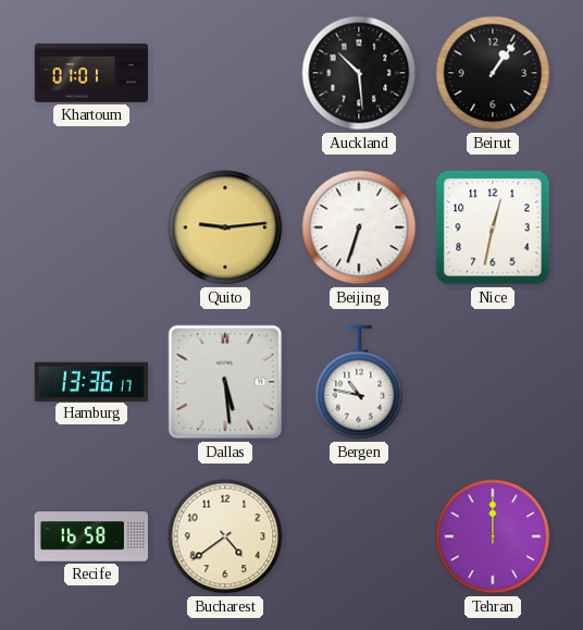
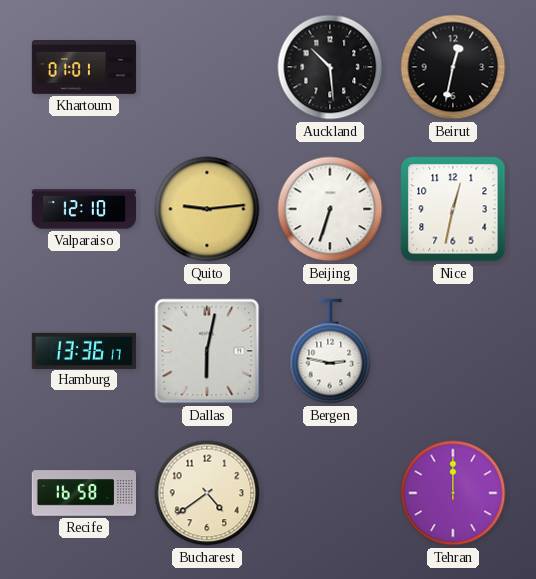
Beirut: 1:06 -> 12:32
Valparaiso: none -> 12:10
Dallas: 5:29 -> 6:02
Bergen: 10:47 -> 2:47
